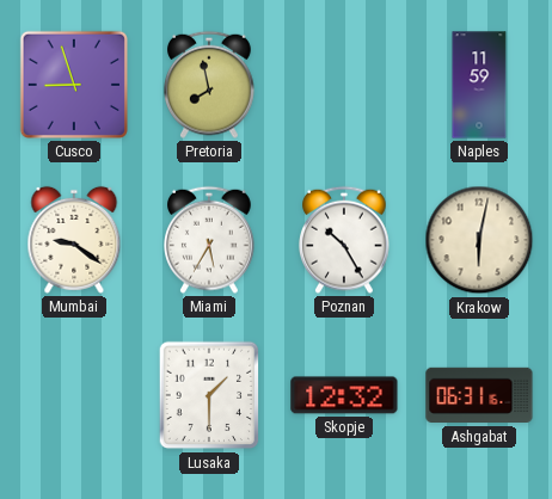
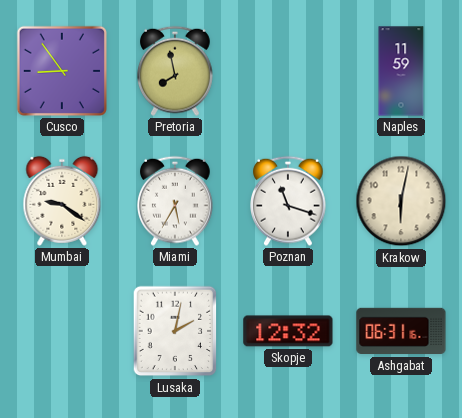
Cusco: 8:57 -> 8:54
Poznan: 10:25 -> 11:18
Lusaka: 1:30 -> 2:02
